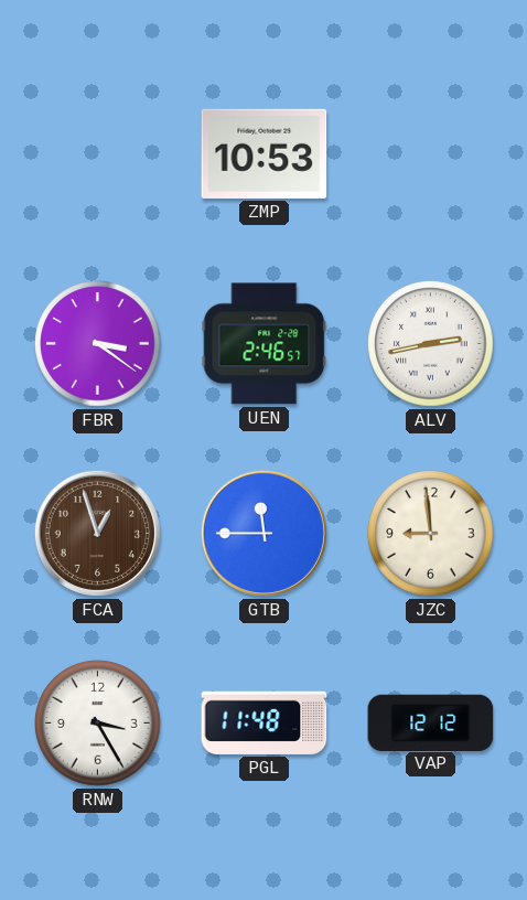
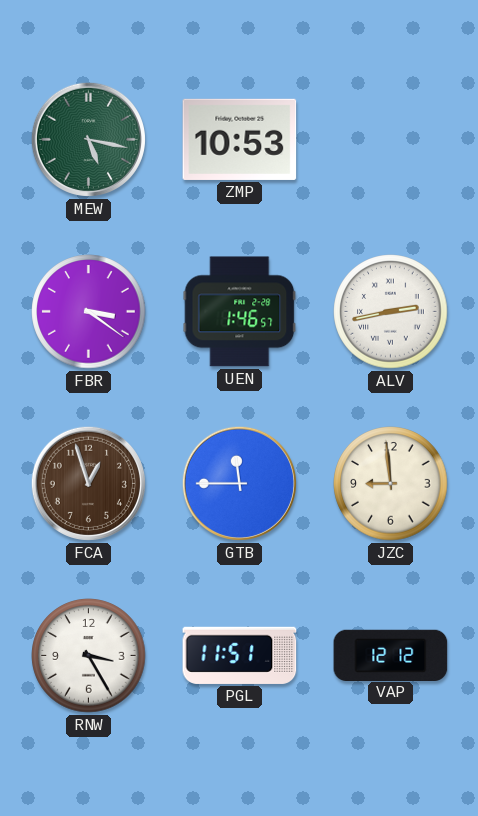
MEW: none -> 5:17
UEN: 2:46 -> 1:46
PGL: 11:48 -> 11:51
